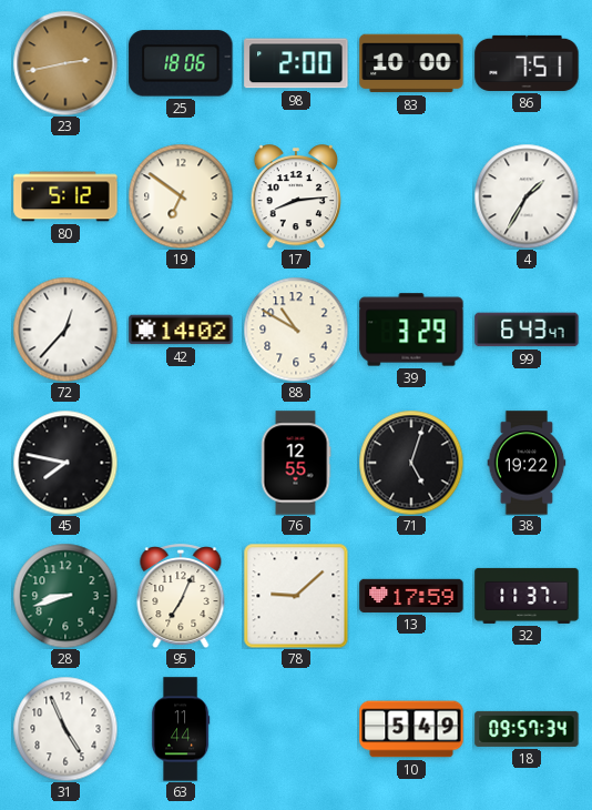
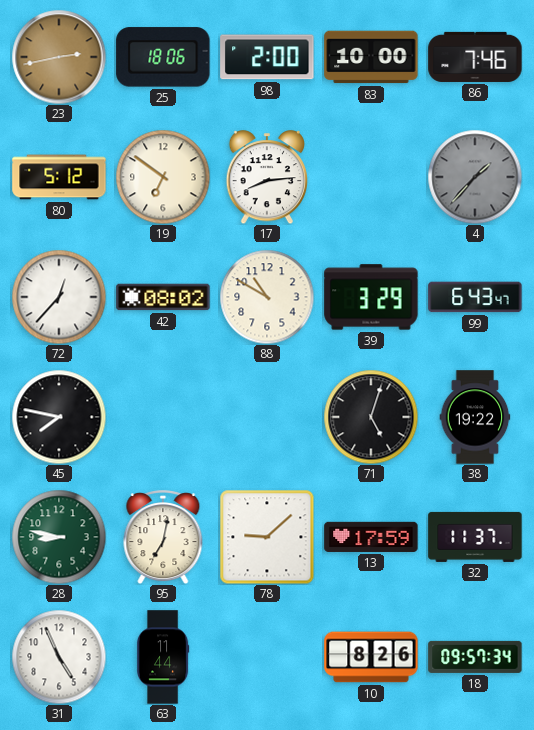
86: 7:51 -> 7:46
4: 1:35 -> 1:37
4 dial: white -> grey
42: 14:02 -> 08:02
76: 12:55 -> none
28: 8:42 -> 8:47
95: 7:04 -> 7:02
10: 5:49 -> 8:26
